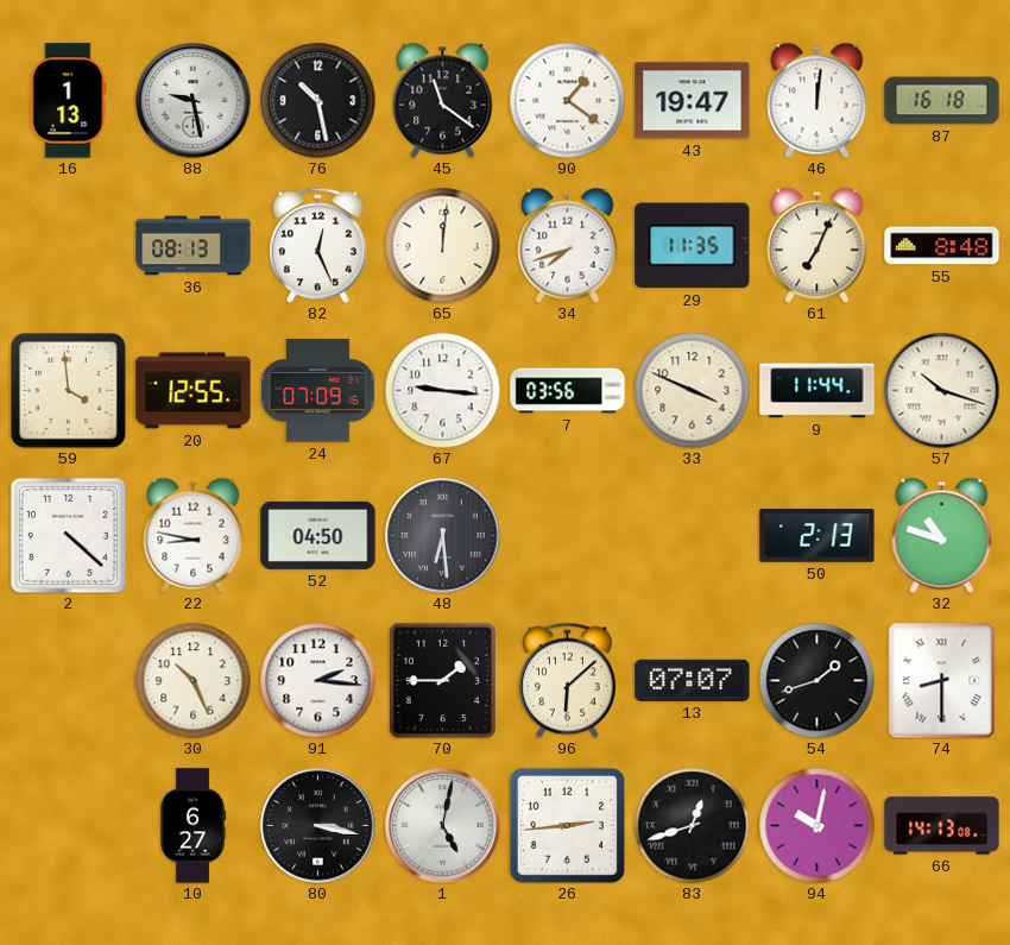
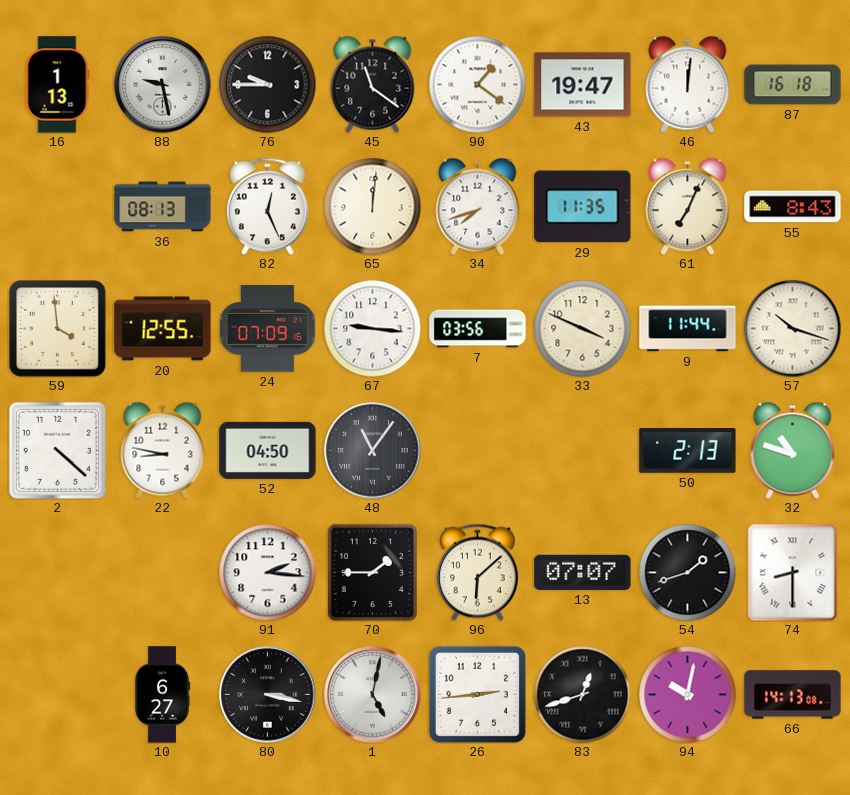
76: 10:28 -> 9:45
55: 8:48 -> 8:43
48: 6:29 -> 11:06
30: 10:26 -> none
